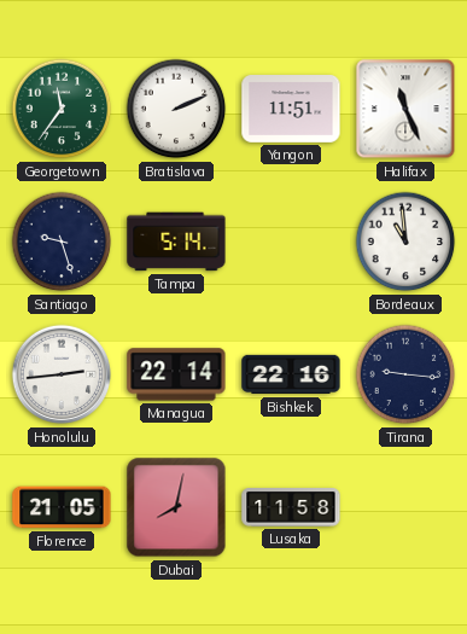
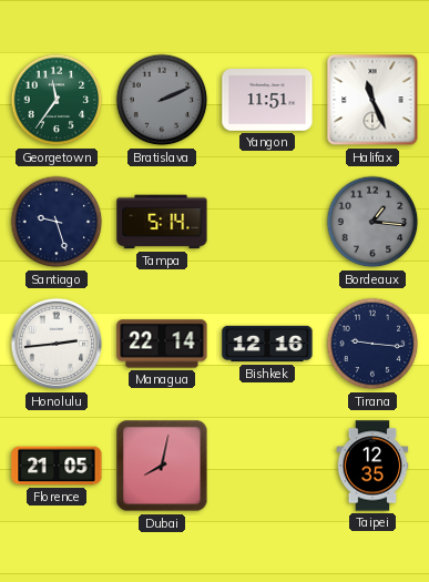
Bratislava dial: white -> grey
Bordeaux: 10:59 -> 1:16
Bordeaux dial: white -> grey
Bishkek: 22:16 -> 12:16
Lusaka: 11:58 -> none
Taipei: none -> 12:35
